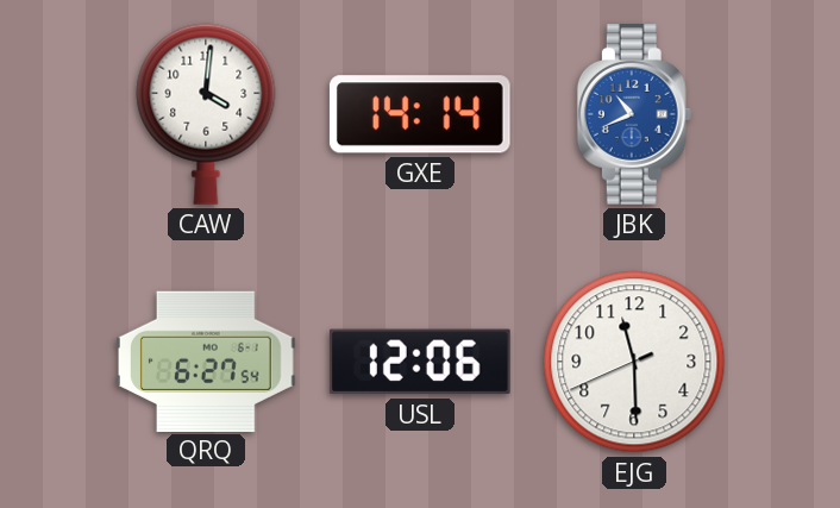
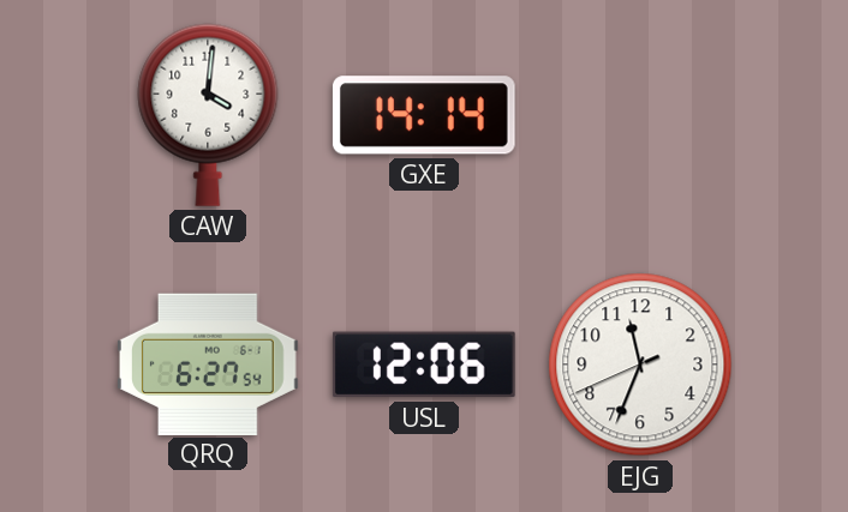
JBK: 10:41 -> none
EJG: 11:29 -> 11:33
